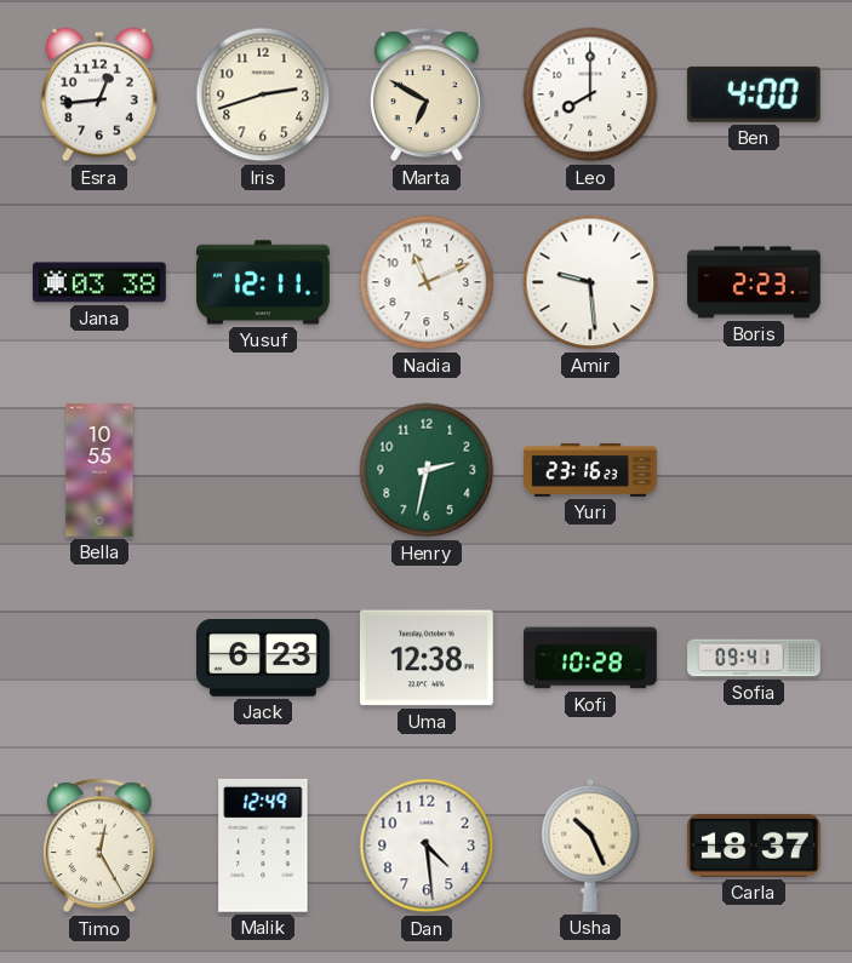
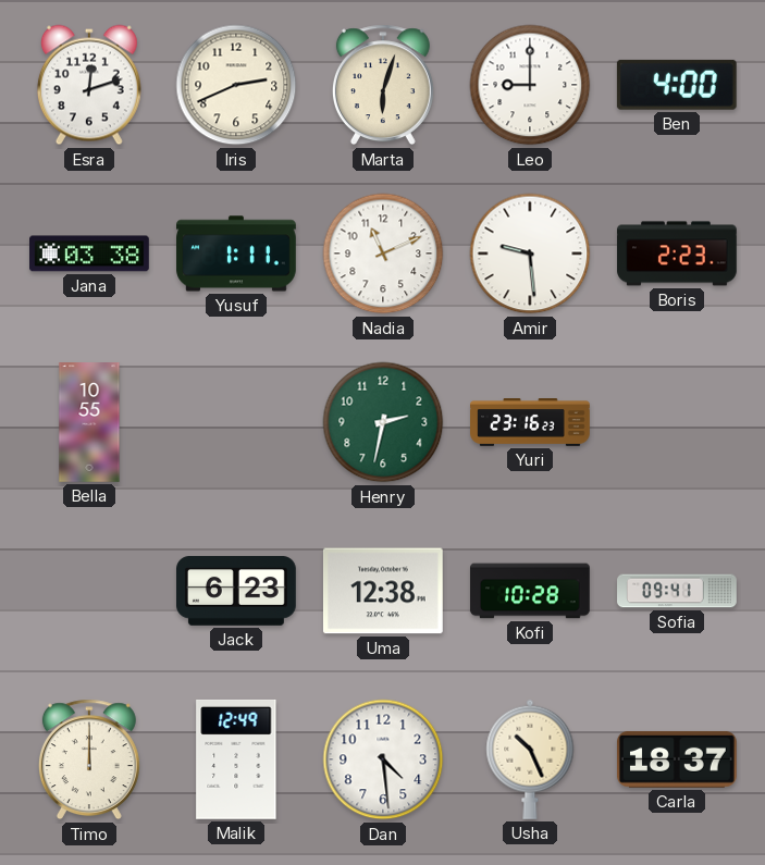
Esra: 12:44 -> 12:12
Iris: 2:42 -> 2:41
Marta: 6:50 -> 6:03
Leo: 8:00 -> 9:00
Yusuf: 12:11 -> 1:11
Timo: 12:25 -> 12:00
